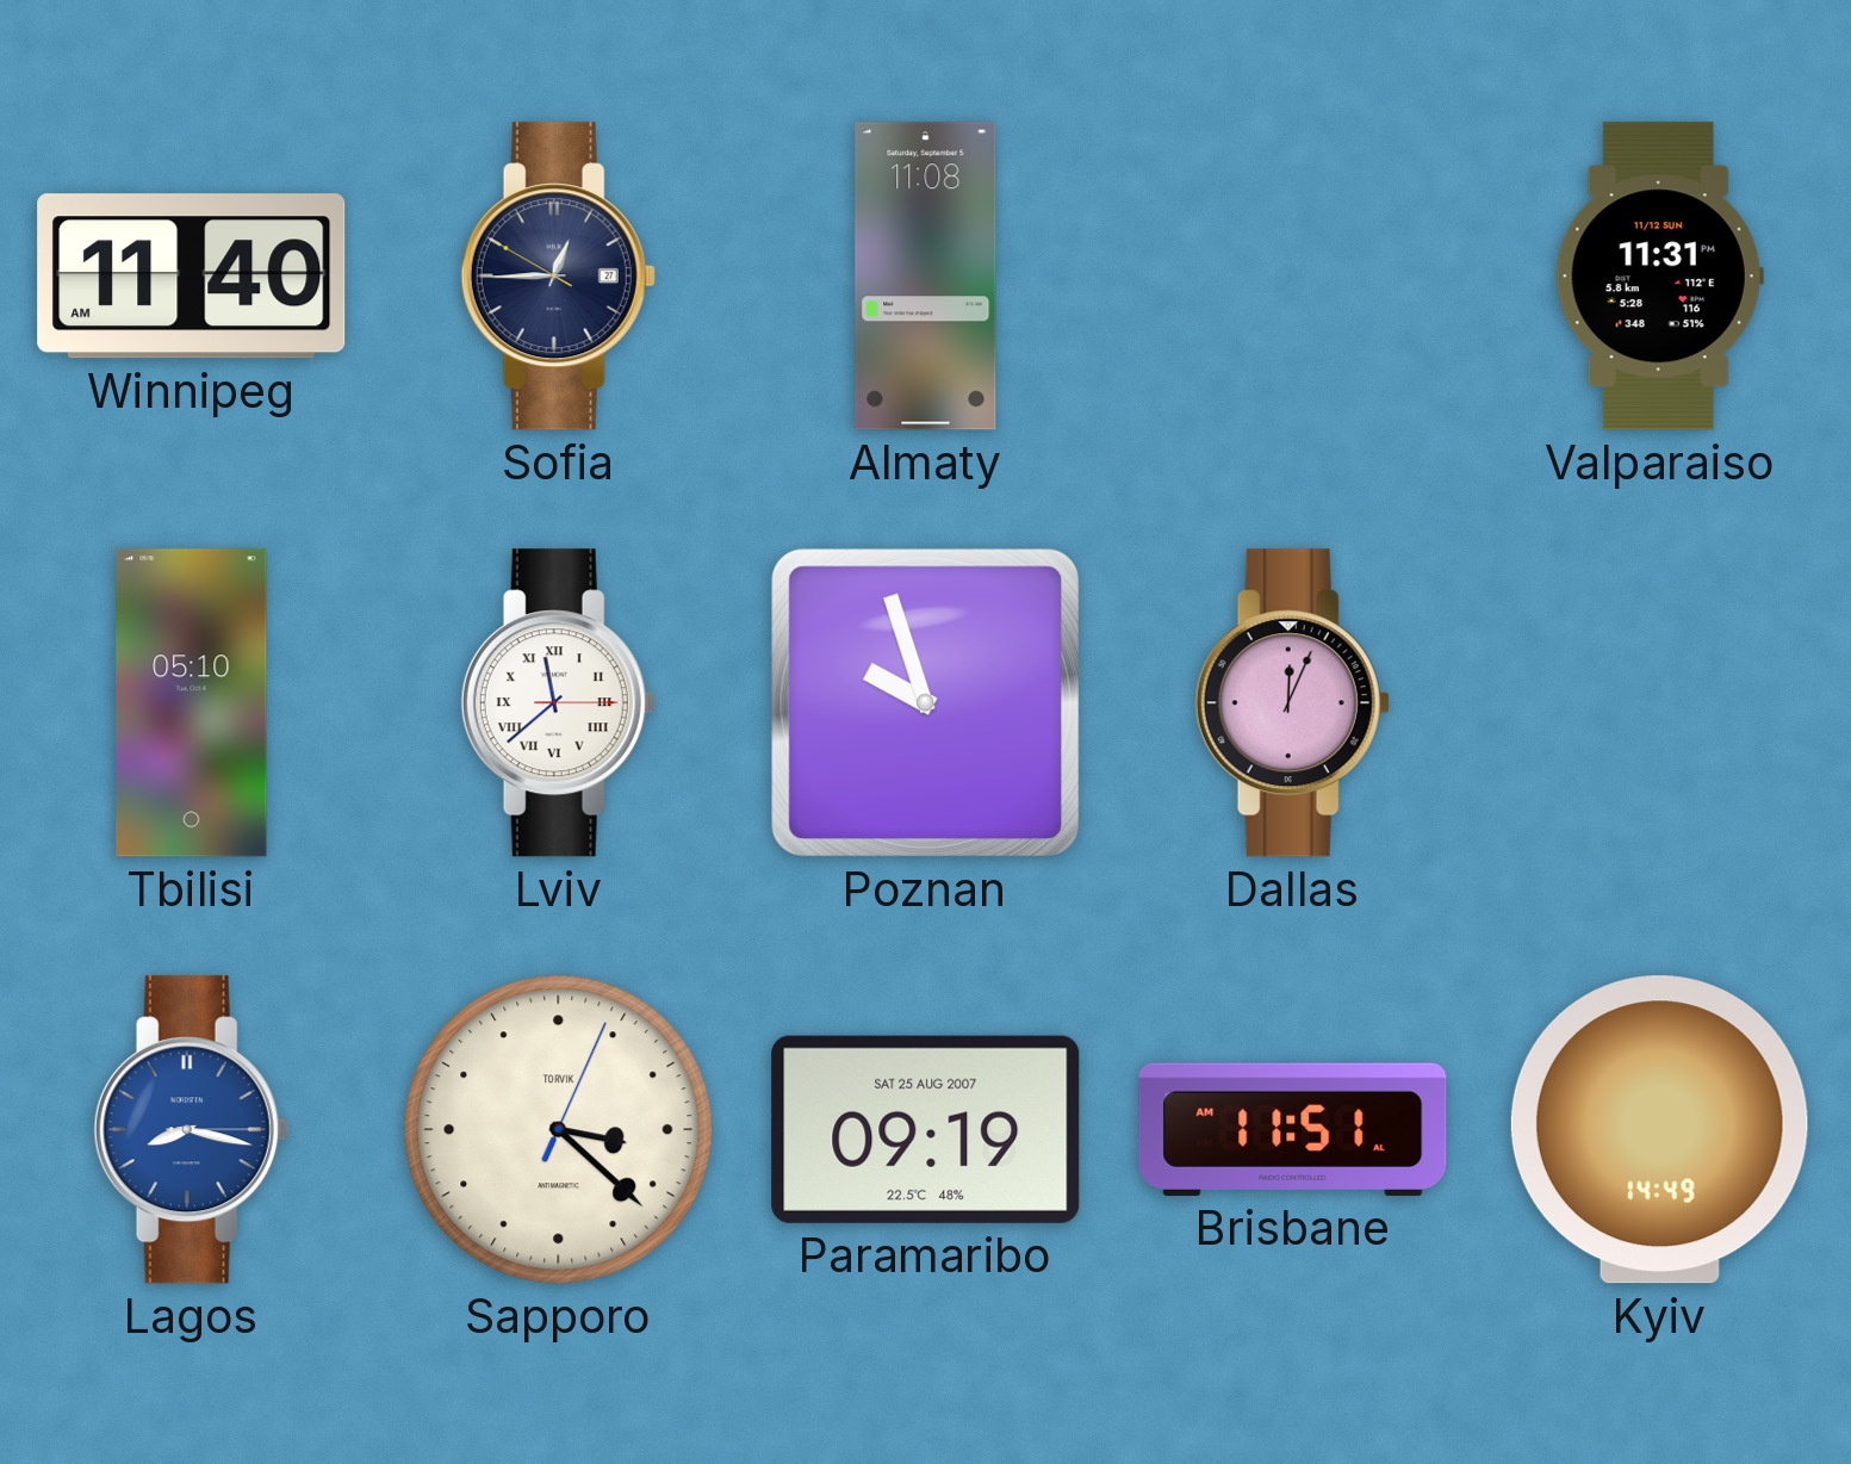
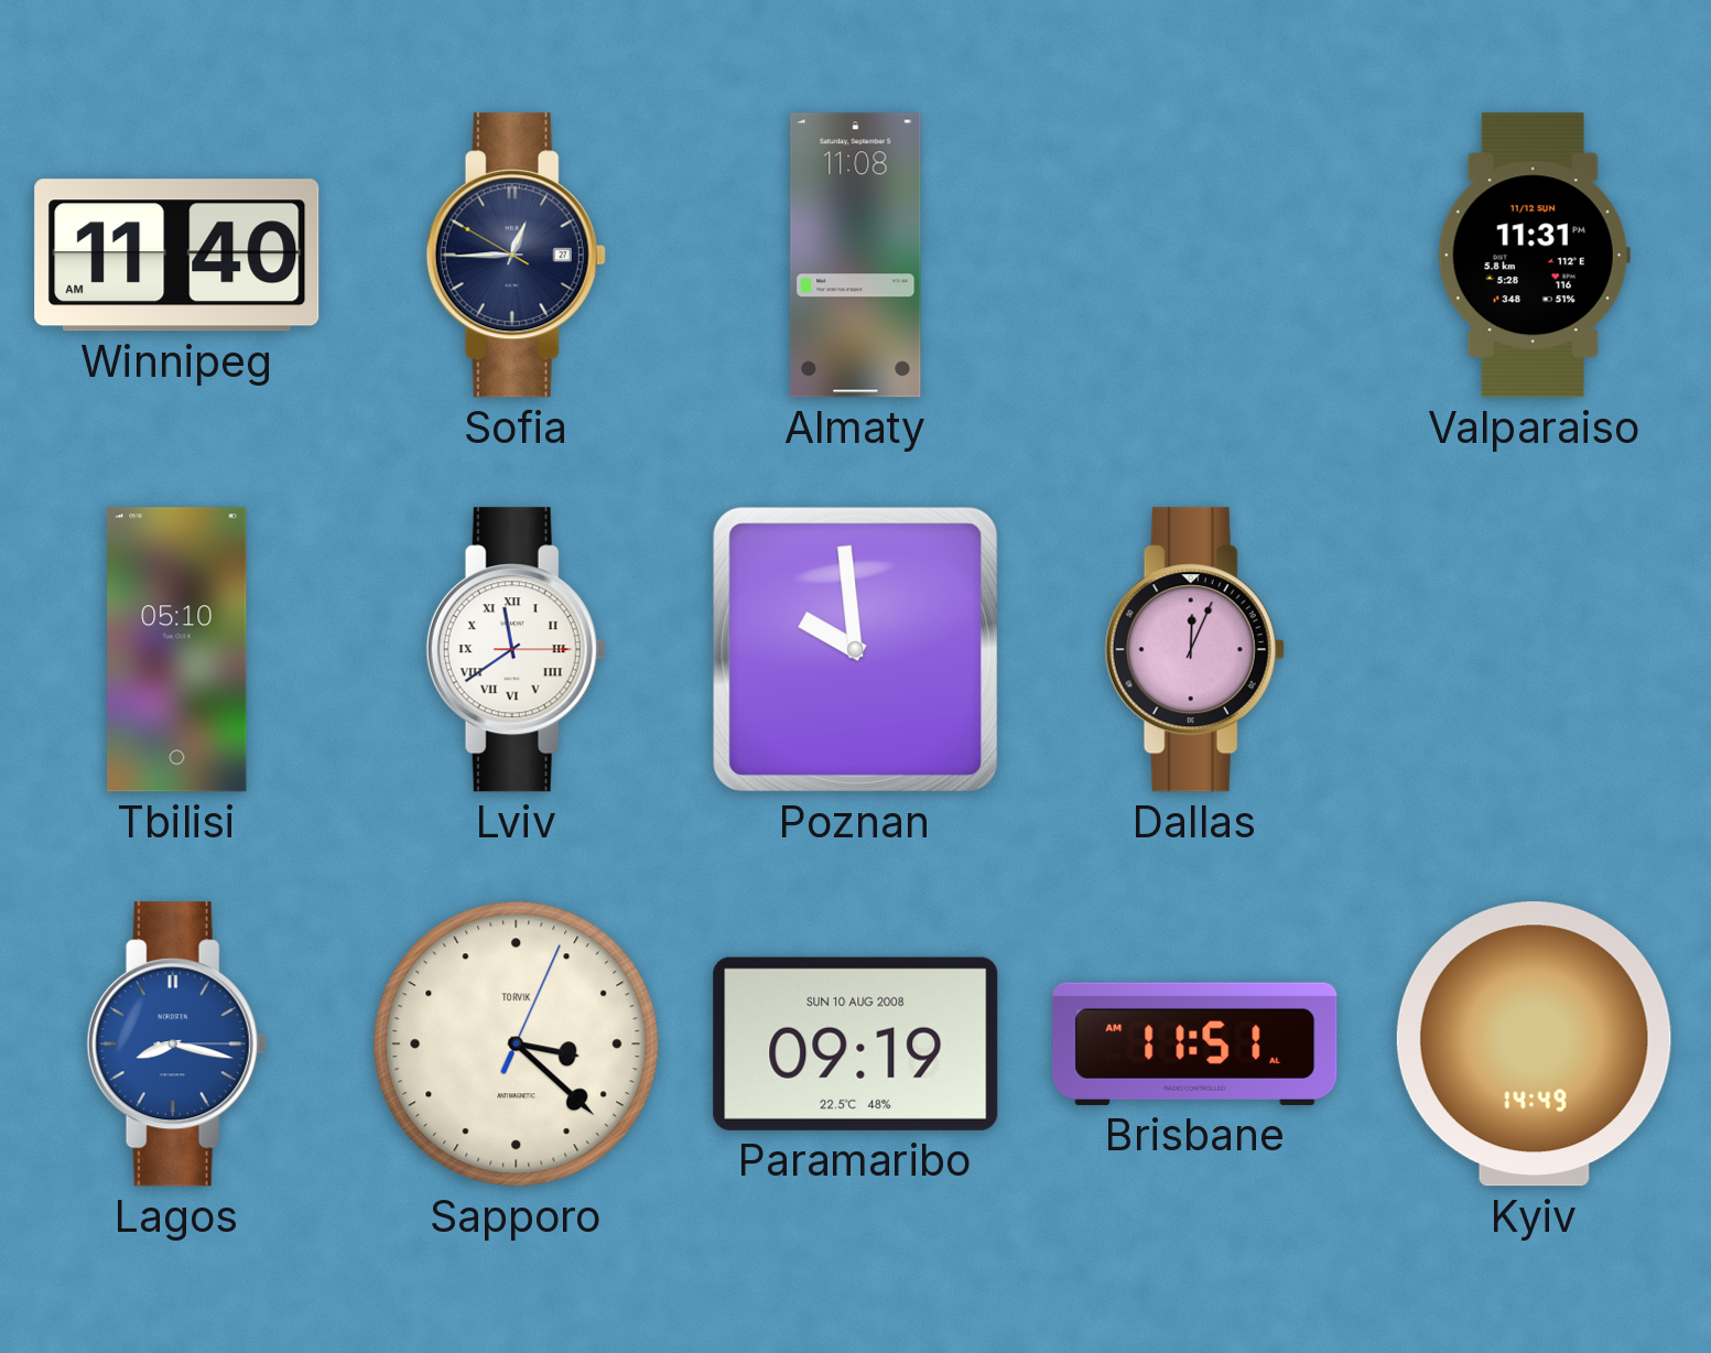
Lviv: 11:38 -> 11:39
Poznan: 9:57 -> 9:59
Paramaribo date: SAT 25 AUG 2007 -> SUN 10 AUG 2008
